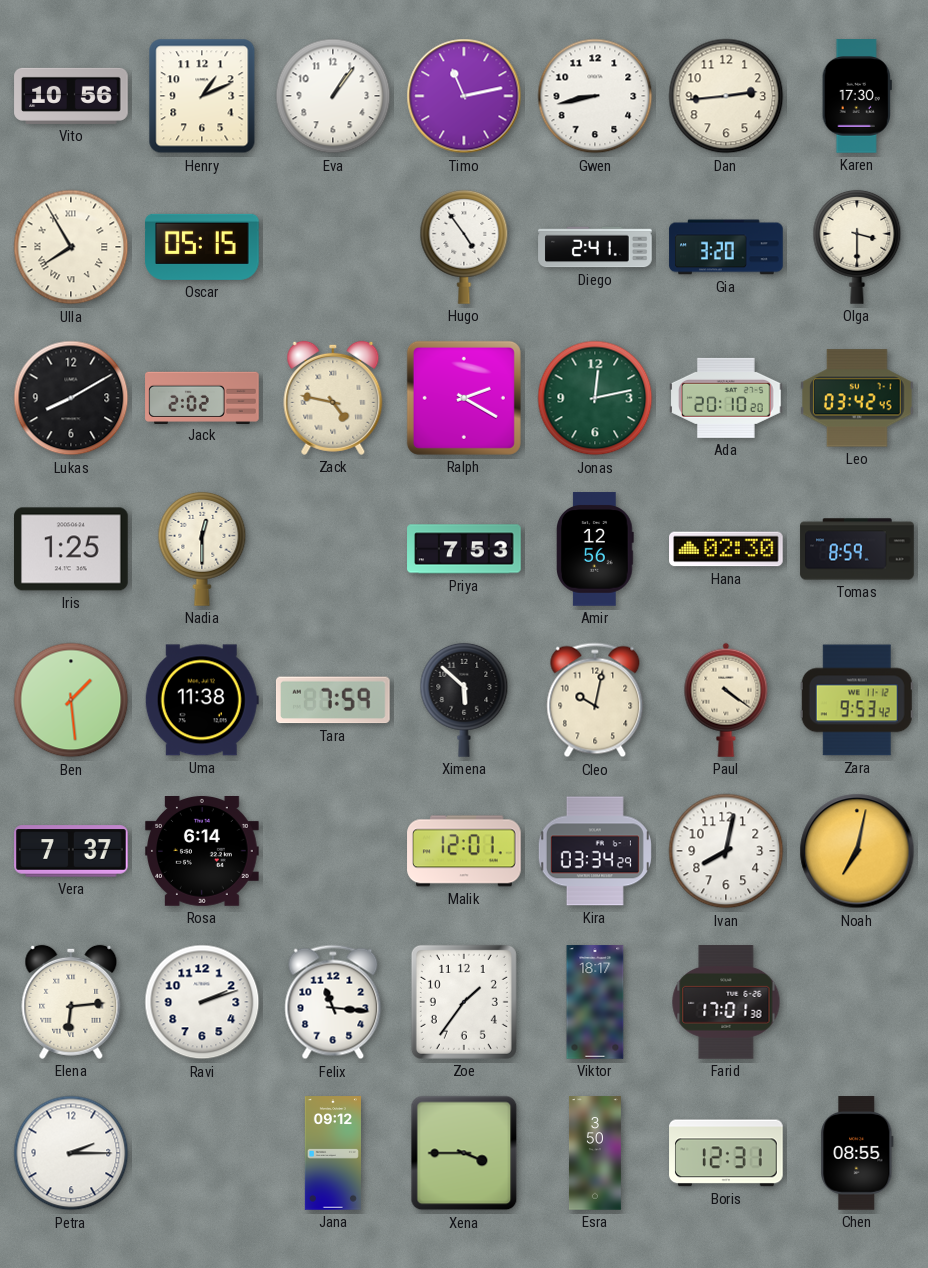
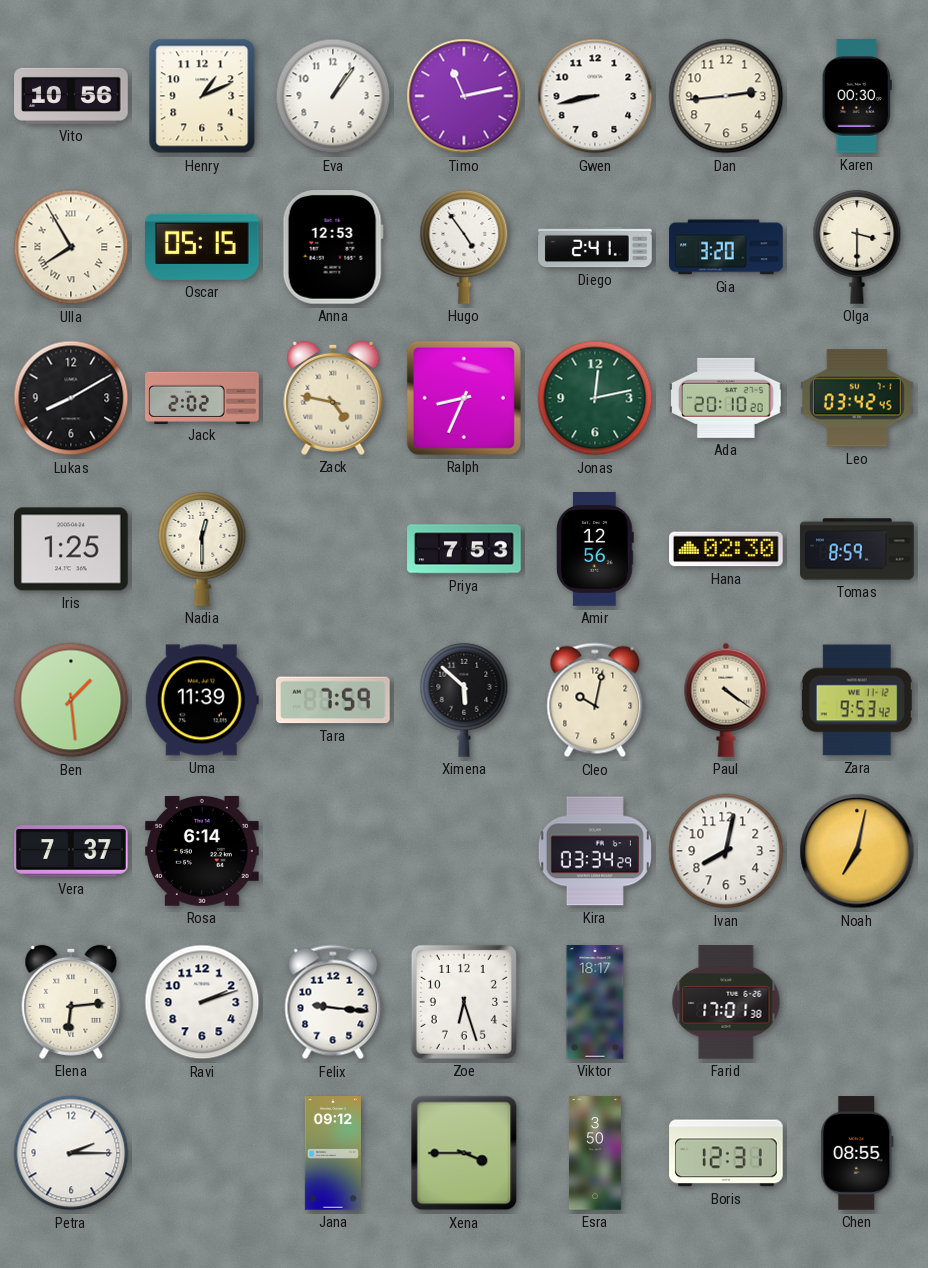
Karen: 17:30 -> 00:30
Anna: none -> 12:53
Ralph: 2:20 -> 8:34
Uma: 11:38 -> 11:39
Malik: 12:01 -> none
Felix: 11:16 -> 9:16
Zoe: 1:36 -> 6:27
